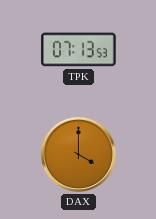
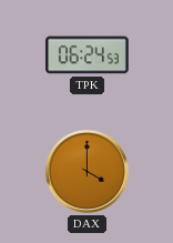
TPK: 07:13 -> 06:24
